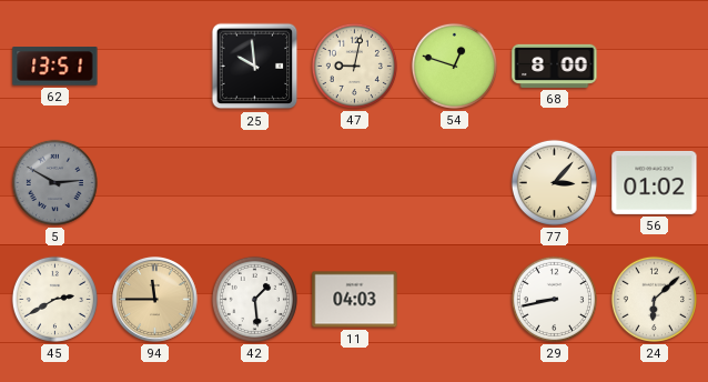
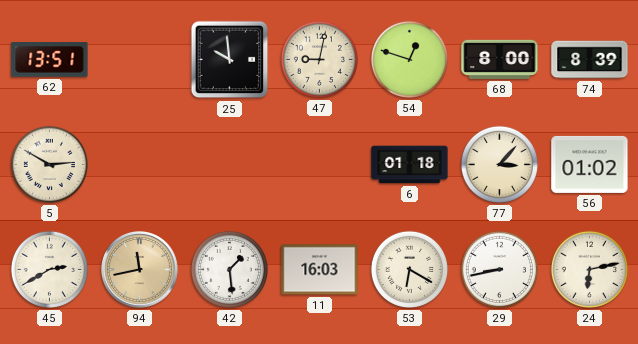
74: none -> 8:39
5 dial: grey -> cream
6: none -> 01:18
94: 11:45 -> 11:43
11: 04:03 -> 16:03
53: none -> 6:20
24: 6:08 -> 6:13
